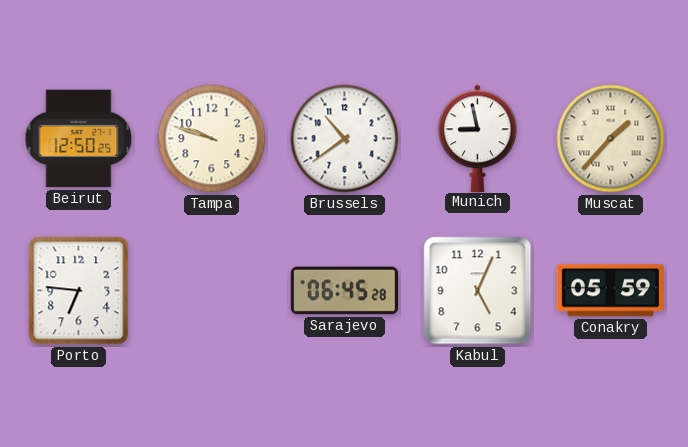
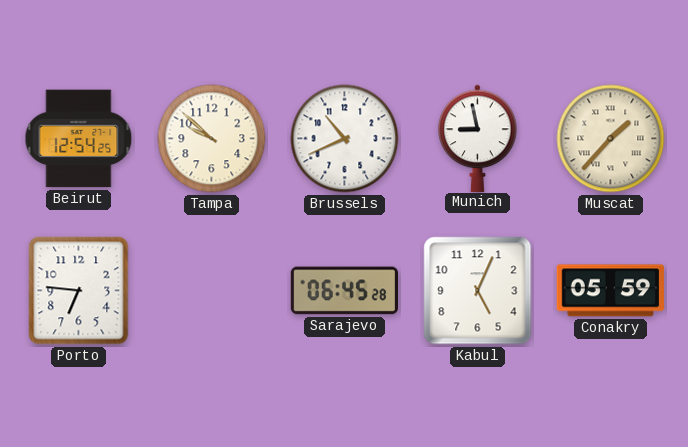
Beirut: 12:50 -> 12:54
Tampa: 9:48 -> 9:52
Brussels: 10:39 -> 10:41
